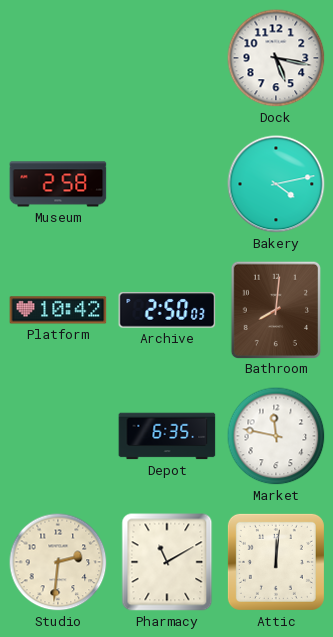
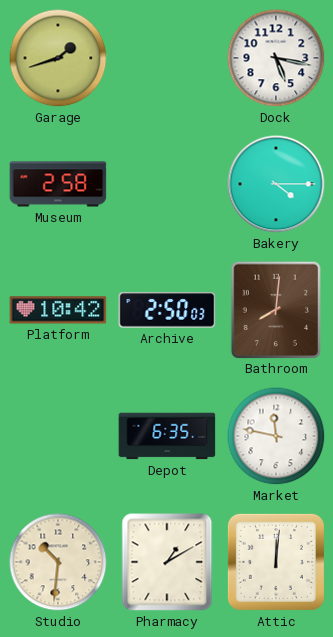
Garage: none -> 1:42
Bakery: 4:13 -> 4:15
Studio: 2:31 -> 10:31
Pharmacy: 11:10 -> 1:10
